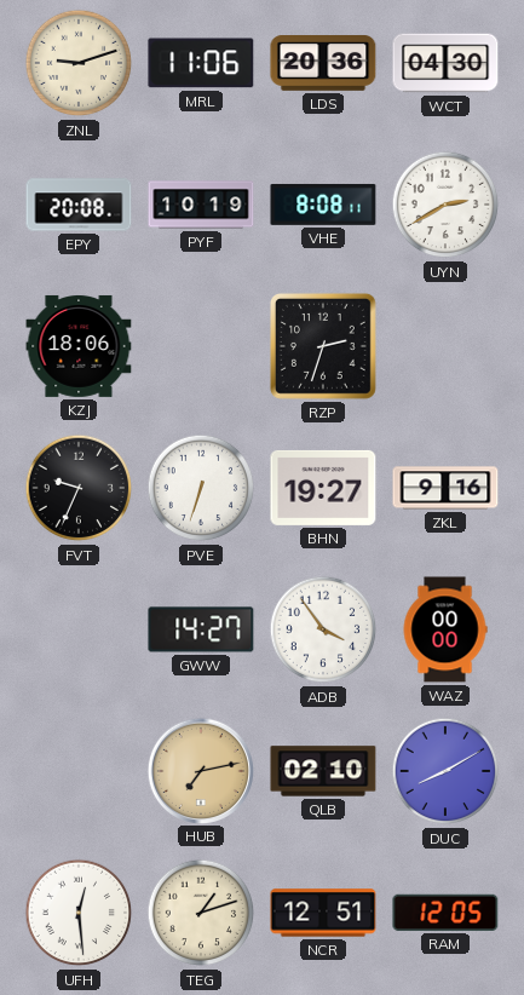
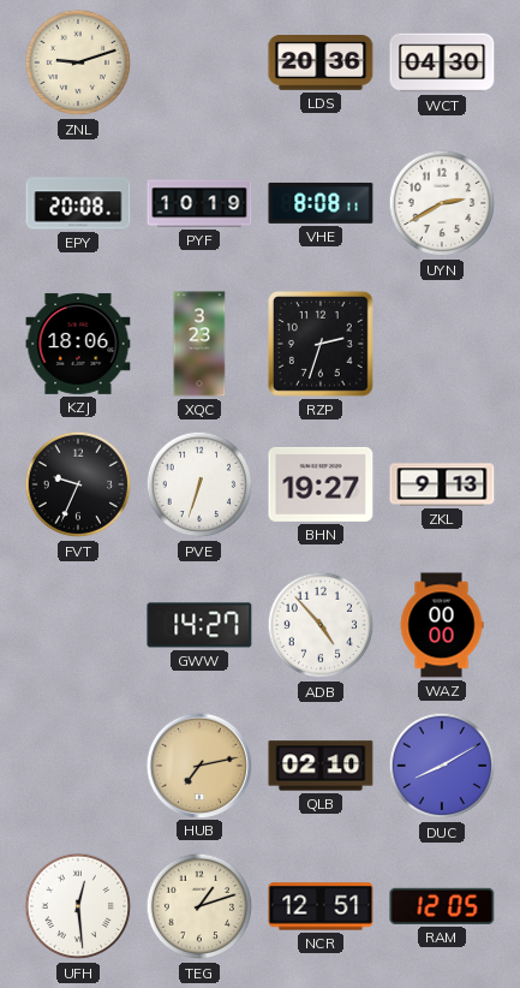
MRL: 11:06 -> none
XQC: none -> 3:23
ZKL: 9:16 -> 9:13
ADB: 3:54 -> 4:53
